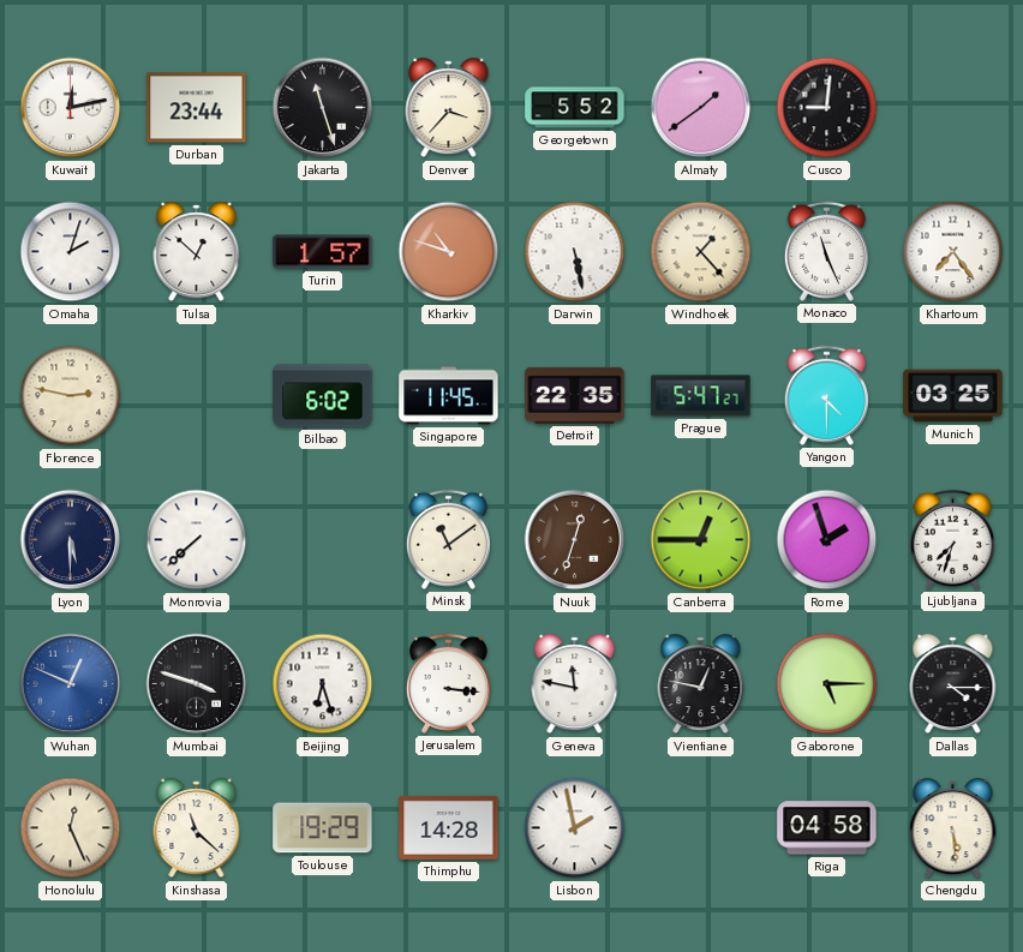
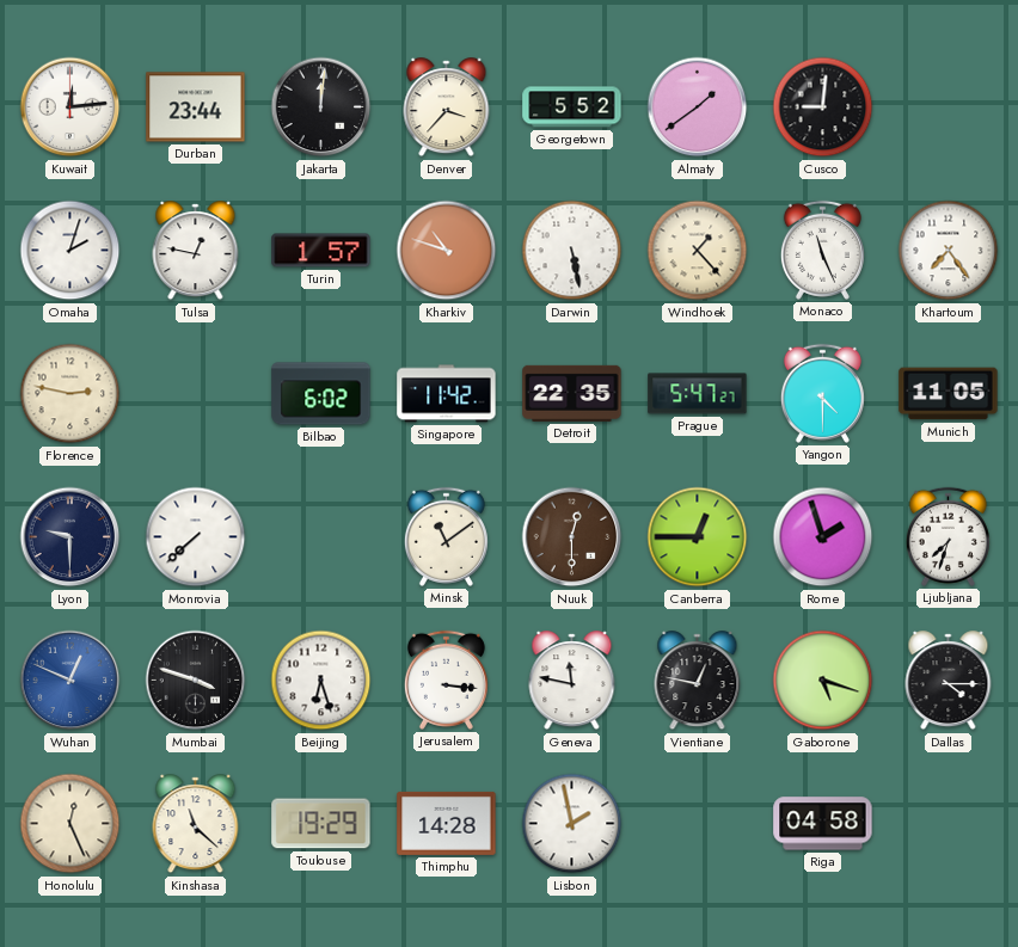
Kuwait: 12:13 -> 12:14
Jakarta: 11:27 -> 12:01
Tulsa: 12:52 -> 12:47
Singapore: 11:45 -> 11:42
Munich: 03:25 -> 11:05
Lyon: 5:30 -> 9:30
Nuuk: 12:33 -> 12:30
Gaborone: 5:15 -> 5:18
Chengdu: 5:29 -> none
